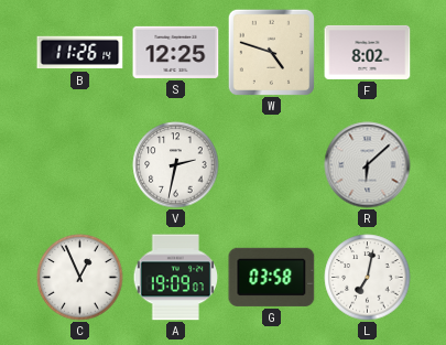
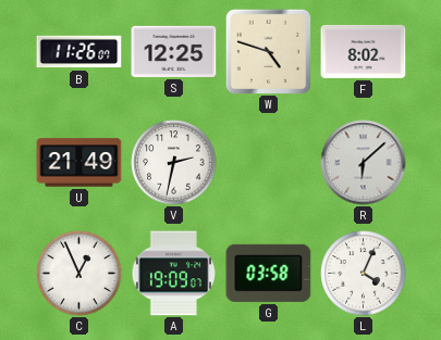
B: 11:26:14 -> 11:26:07
U: none -> 21:49
L: 7:02 -> 4:04
